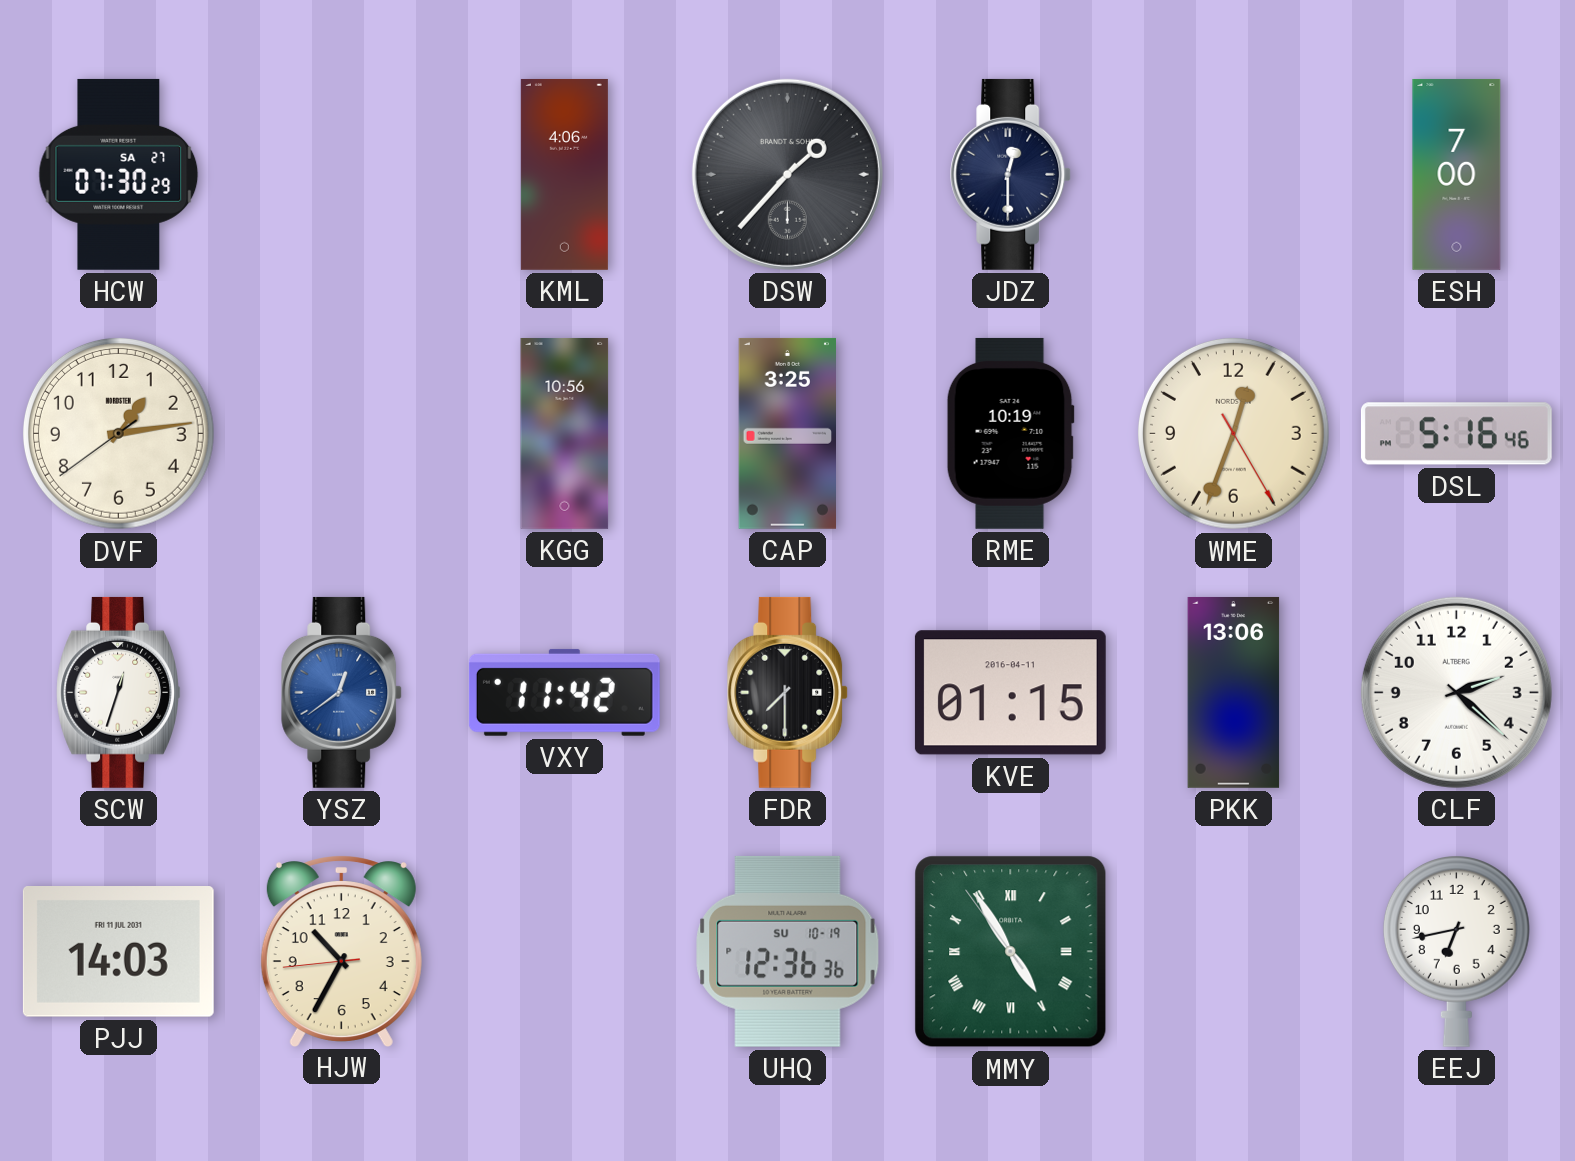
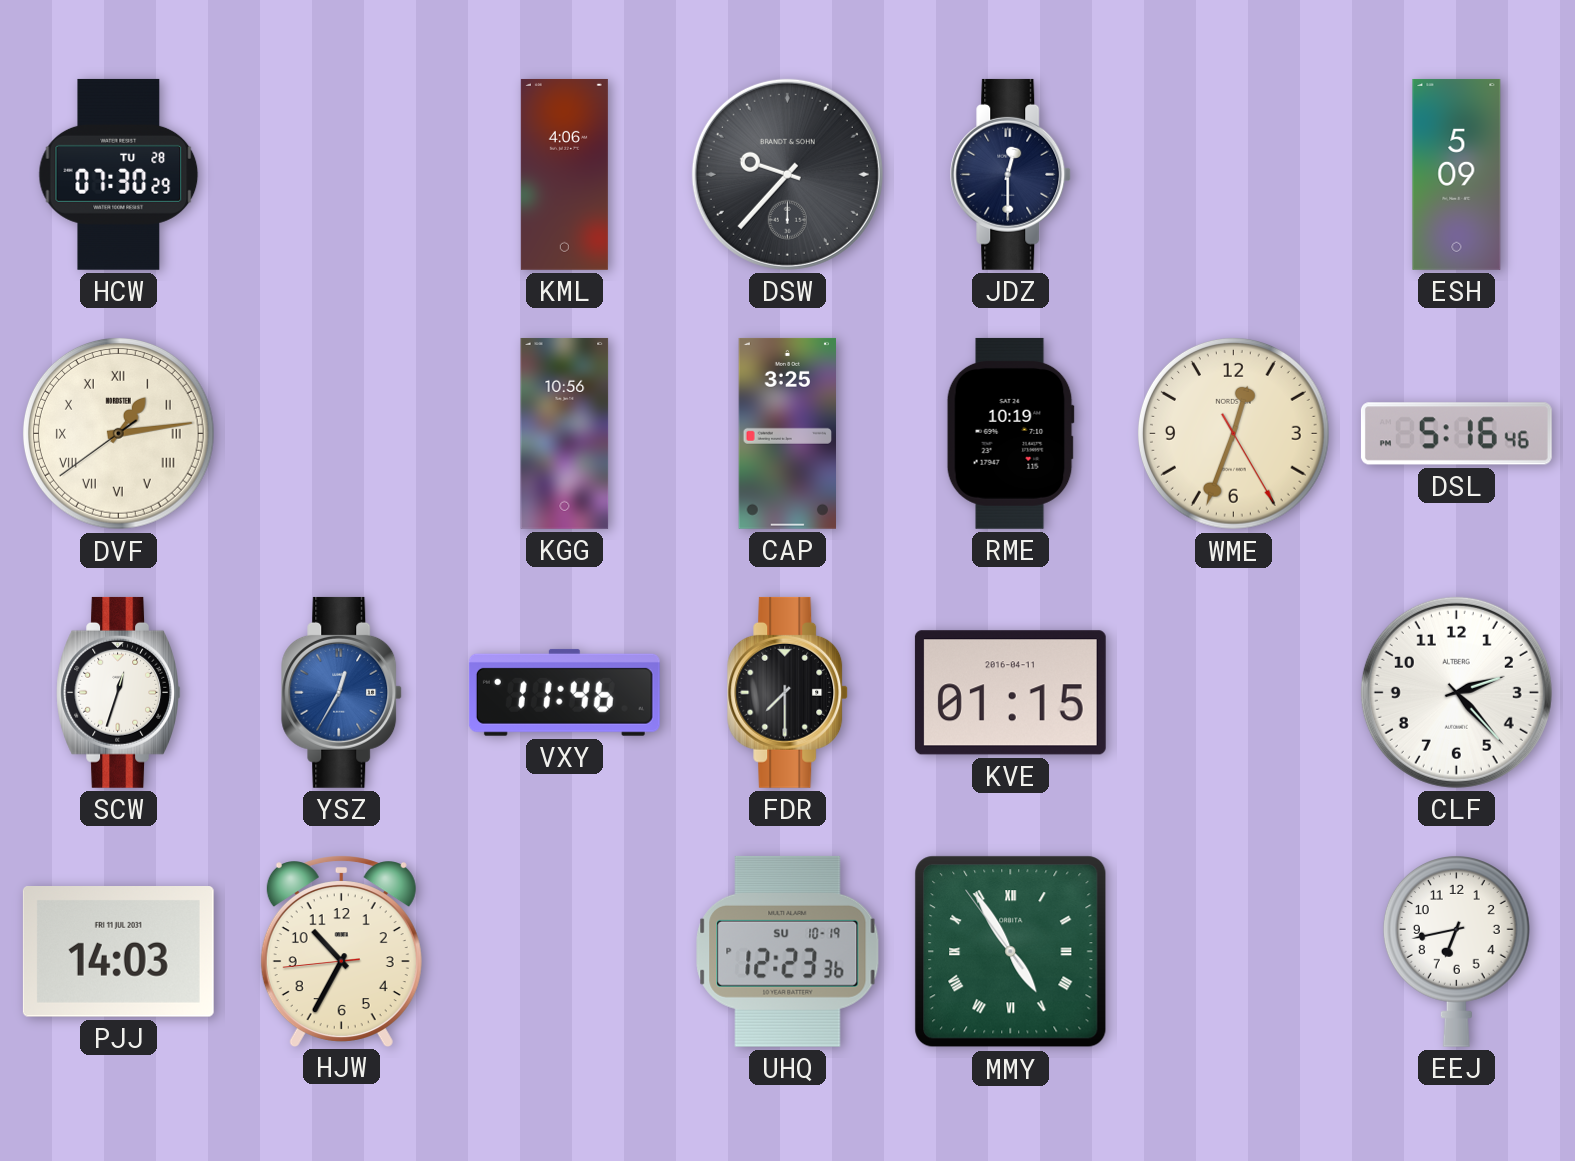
HCW date: SA 27 -> TU 28
DSW: 1:37 -> 9:37
ESH: 7:00 -> 5:09
DVF numerals: Arabic -> Roman
YSZ: 12:39 -> 12:35
VXY: 11:42 -> 11:46
PKK: 13:06 -> none
CLF: 2:22 -> 2:23
UHQ: 12:36 -> 12:23
